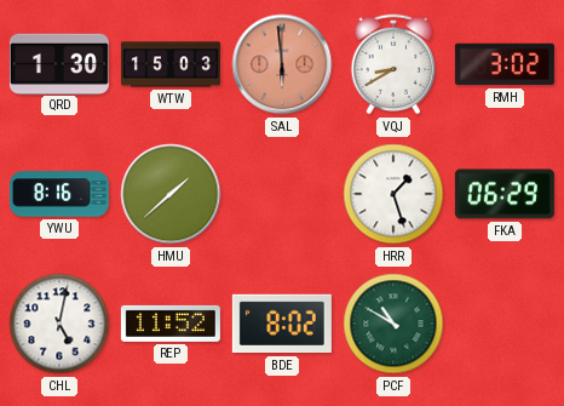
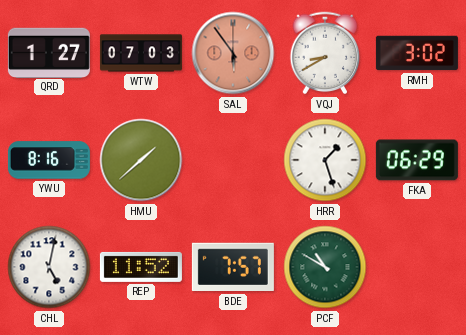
QRD: 1:30 -> 1:27
WTW: 15:03 -> 07:03
SAL: 5:59 -> 5:54
BDE: 8:02 -> 7:57
